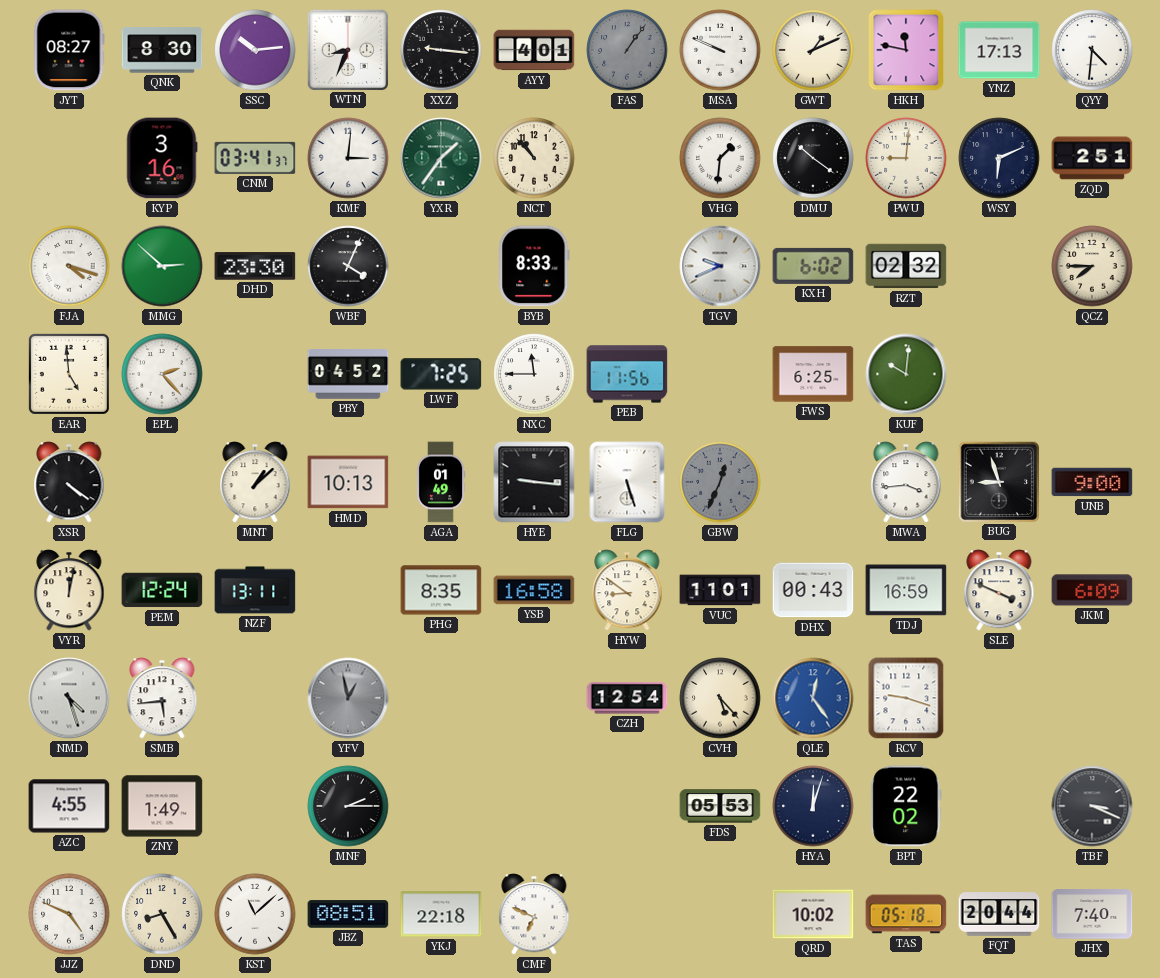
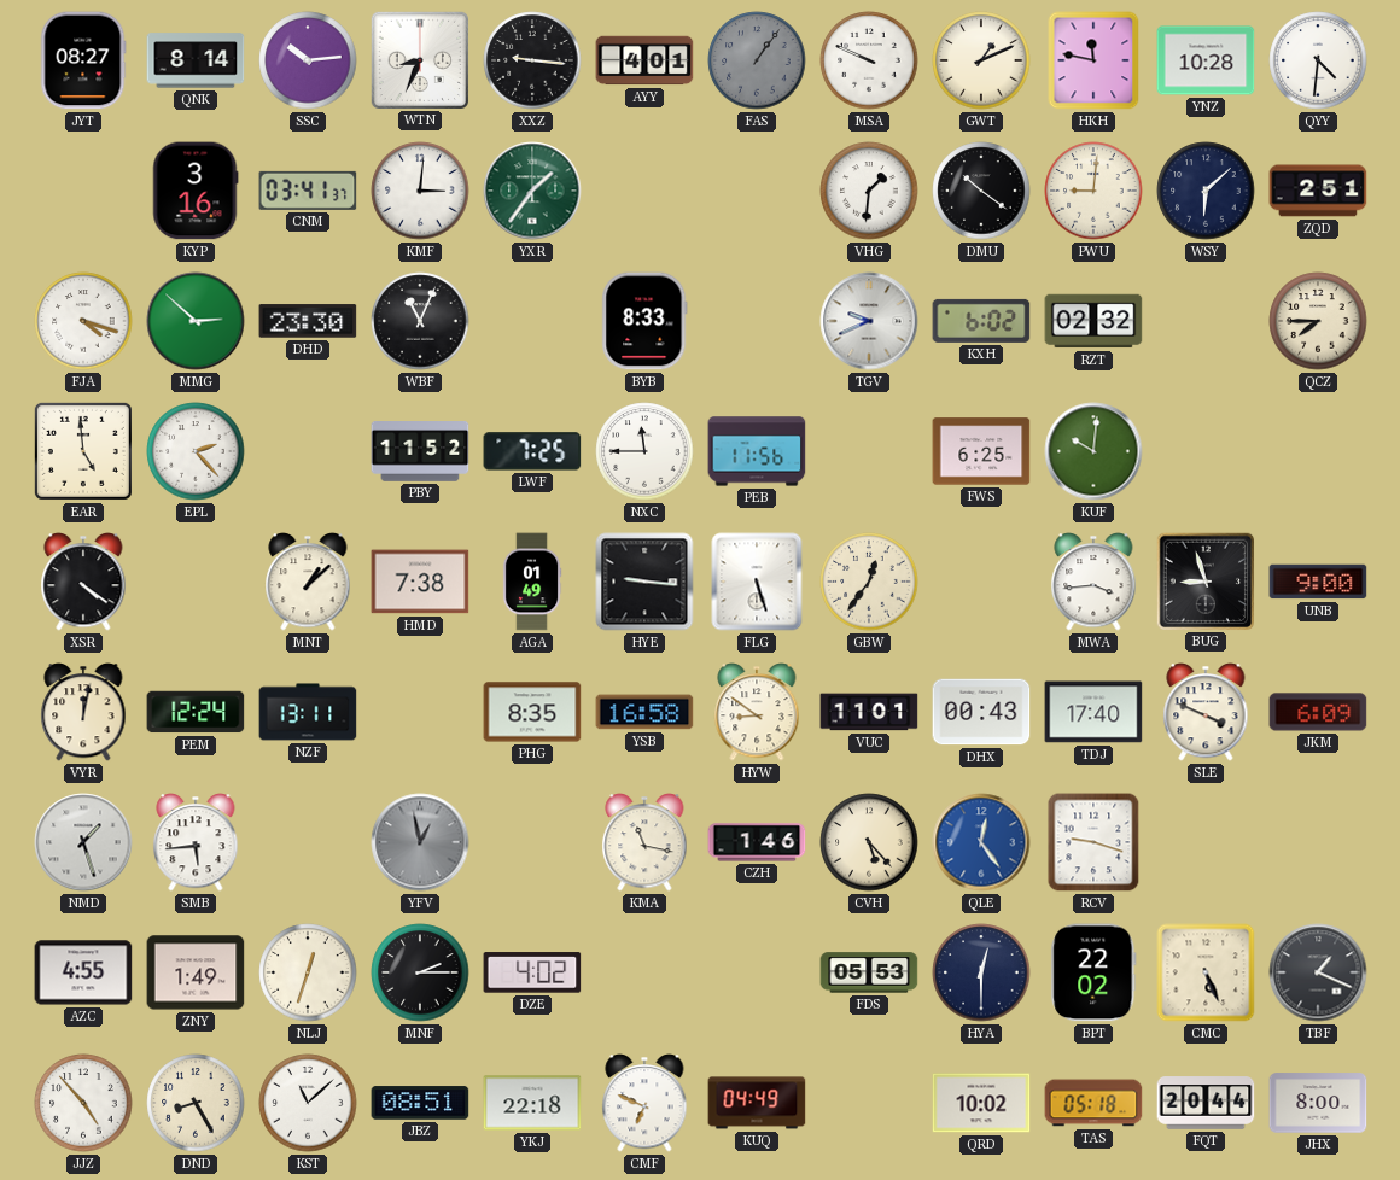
QNK: 8:30 -> 8:14
YNZ: 17:13 -> 10:28
NCT: 10:53 -> none
WSY: 6:11 -> 6:08
WBF: 4:04 -> 11:04
PBY: 04:52 -> 11:52
HMD: 10:13 -> 7:38
GBW: 12:34 -> 12:36
GBW dial: grey -> cream
TDJ: 16:59 -> 17:40
NMD: 4:27 -> 1:27
KMA: none -> 11:17
CZH: 12:54 -> 1:46
NLJ: none -> 12:33
DZE: none -> 4:02
HYA: 12:03 -> 12:30
CMC: none -> 5:26
TBF: 3:19 -> 1:19
JJZ: 4:49 -> 4:53
KUQ: none -> 04:49
JHX: 7:40 -> 8:00
